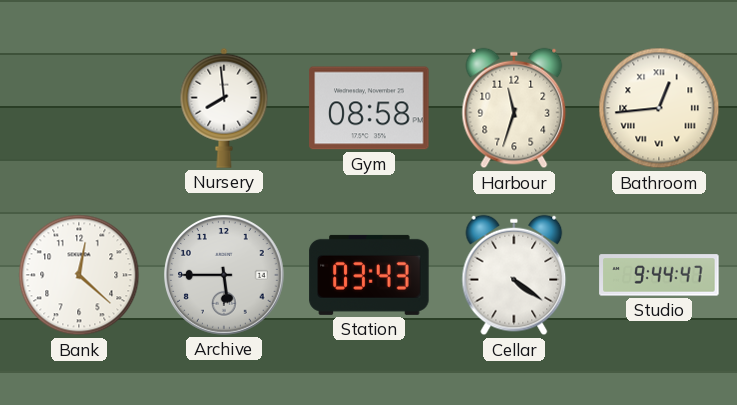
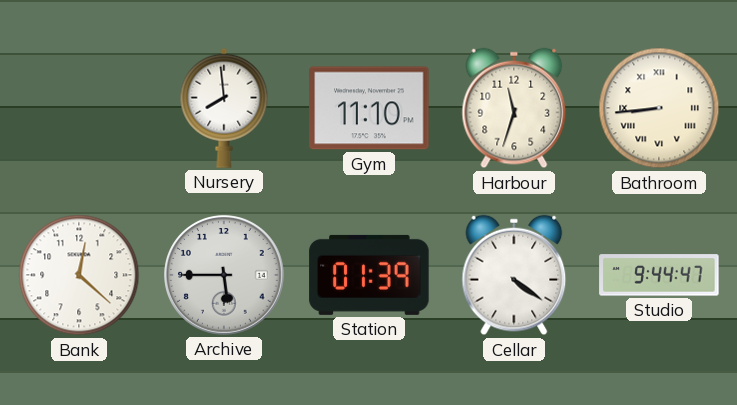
Gym: 08:58 -> 11:10
Bathroom: 12:44 -> 8:44
Station: 03:43 -> 01:39
